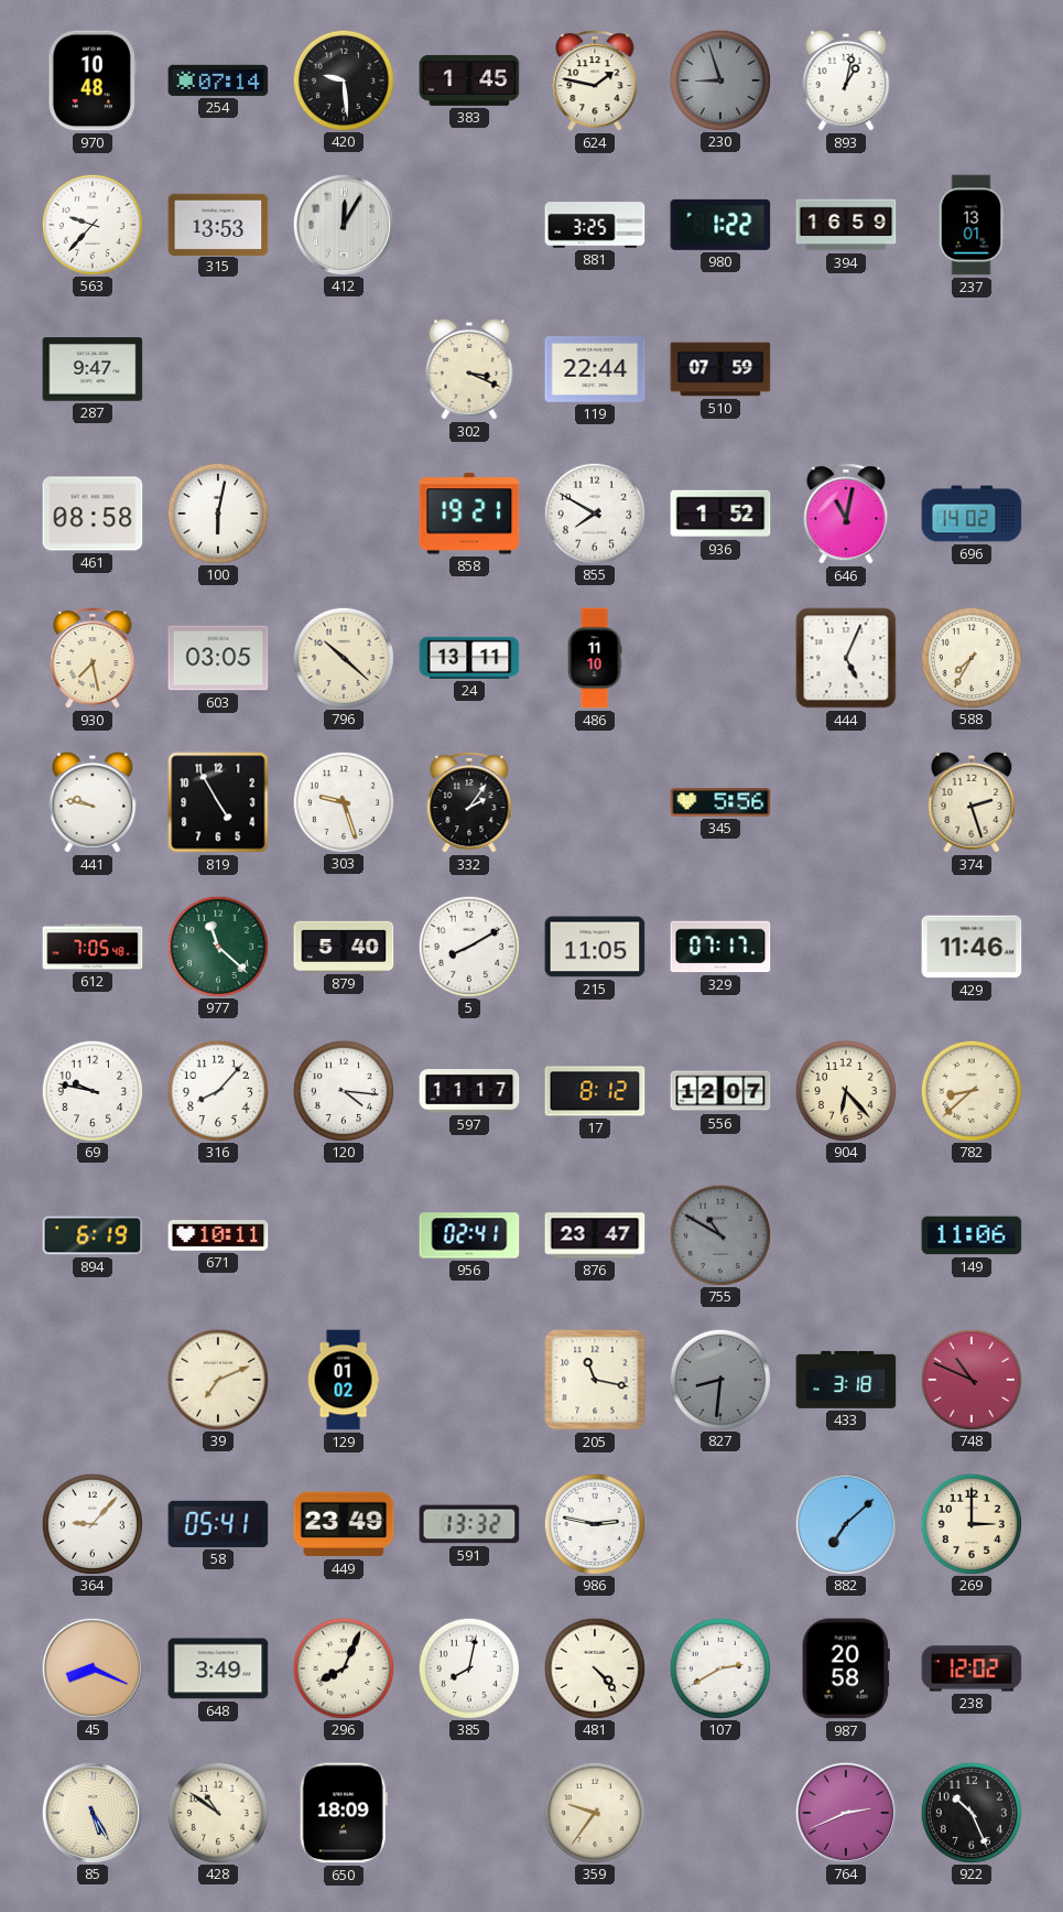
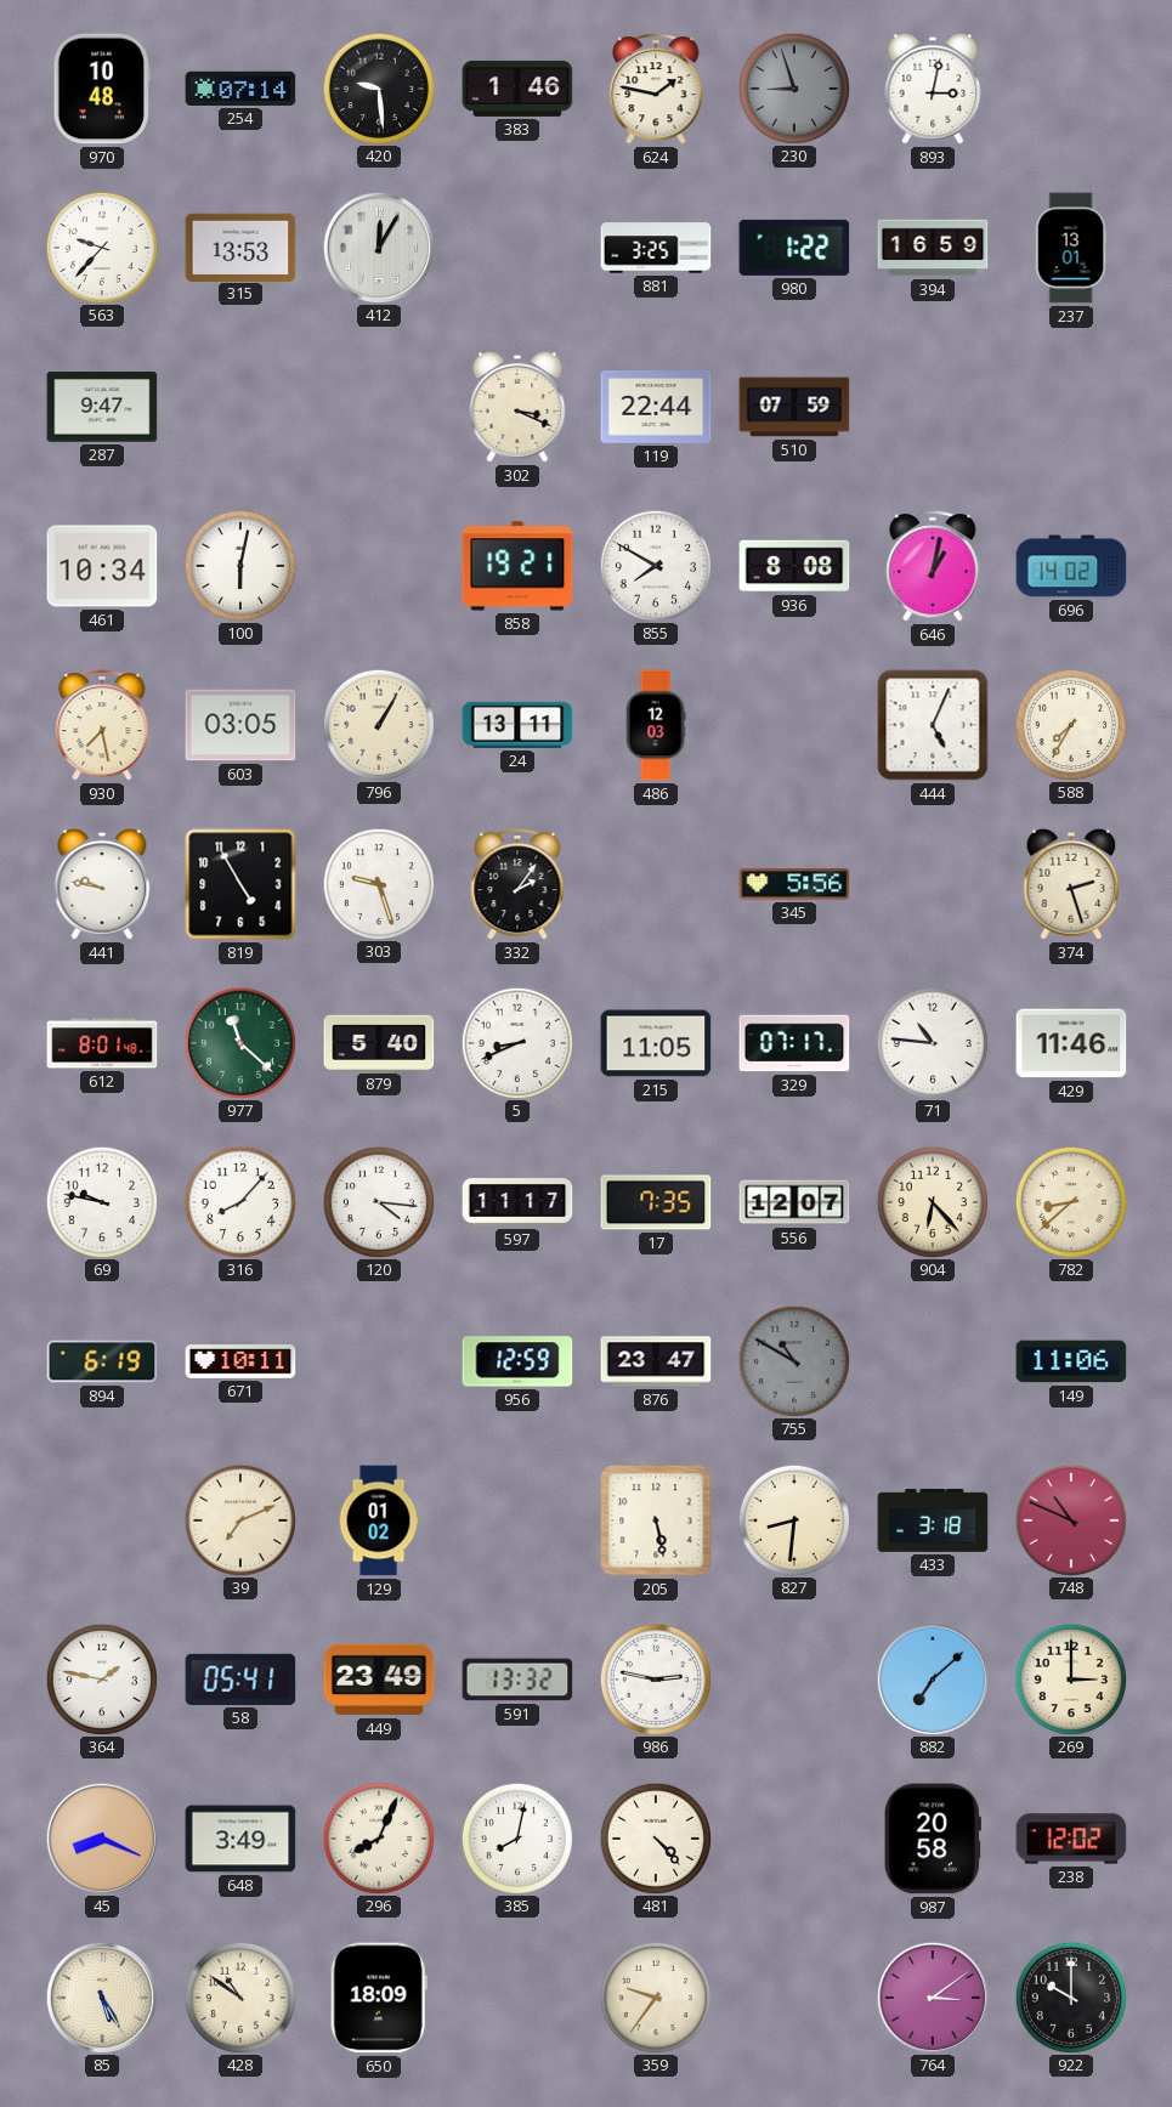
383: 1:45 -> 1:46
893: 1:02 -> 3:02
461: 08:58 -> 10:34
936: 1:52 -> 8:08
646: 11:02 -> 1:02
796: 10:22 -> 1:05
486: 11:10 -> 12:03
612: 7:05 -> 8:01
5: 8:10 -> 8:41
71: none -> 10:46
17: 8:12 -> 7:35
956: 02:41 -> 12:59
205: 11:17 -> 5:28
827 dial: grey -> cream
364: 9:07 -> 1:47
107: 2:40 -> none
764: 2:41 -> 3:09
922: 10:26 -> 10:00
